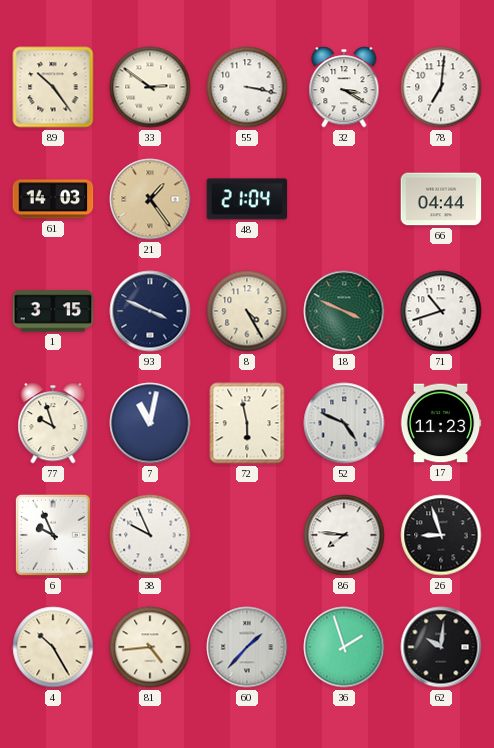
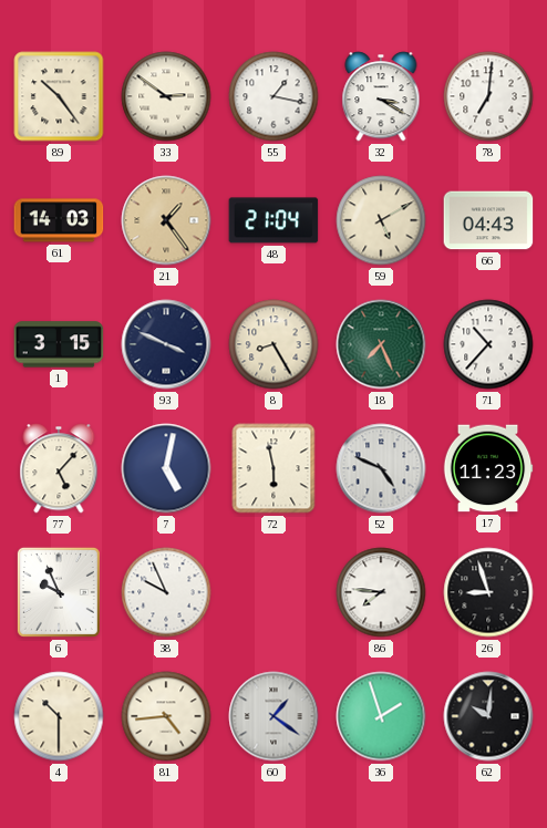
55: 3:17 -> 1:17
59: none -> 5:10
66: 04:44 -> 04:43
8: 4:25 -> 8:25
18: 3:49 -> 7:26
71: 10:42 -> 10:37
77: 9:57 -> 5:07
7: 11:02 -> 5:02
4: 10:25 -> 10:30
60: 1:37 -> 1:21
